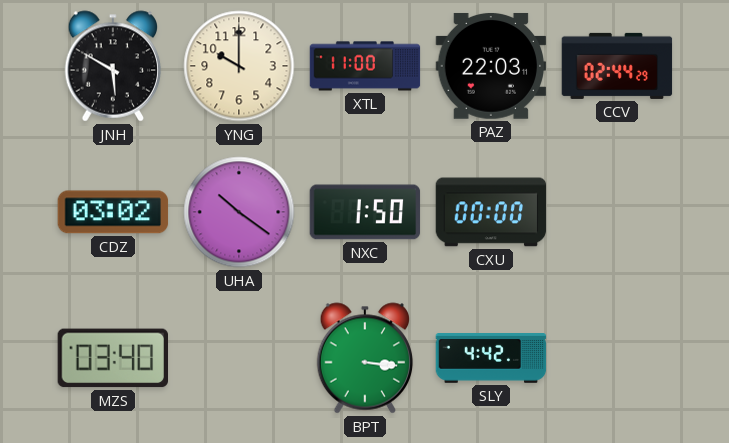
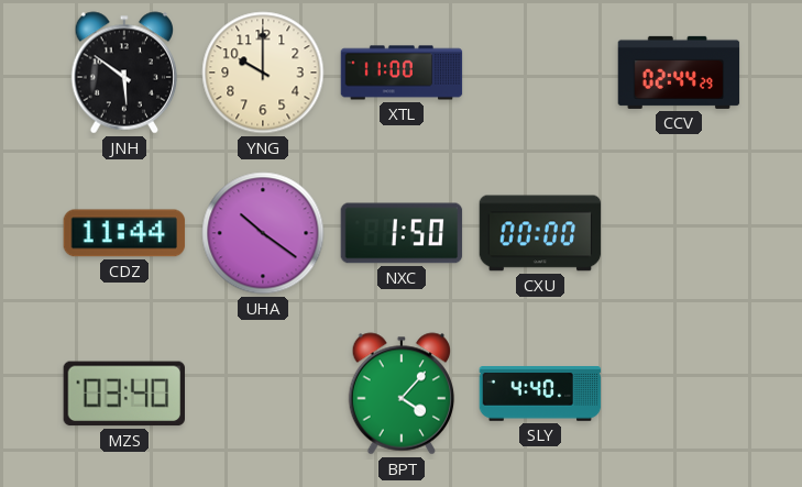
JNH: 5:50 -> 5:51
PAZ: 22:03 -> none
CDZ: 03:02 -> 11:44
BPT: 3:16 -> 4:07
SLY: 4:42 -> 4:40
